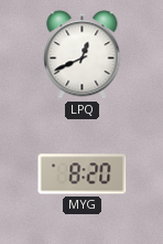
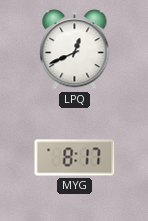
MYG: 8:20 -> 8:17
